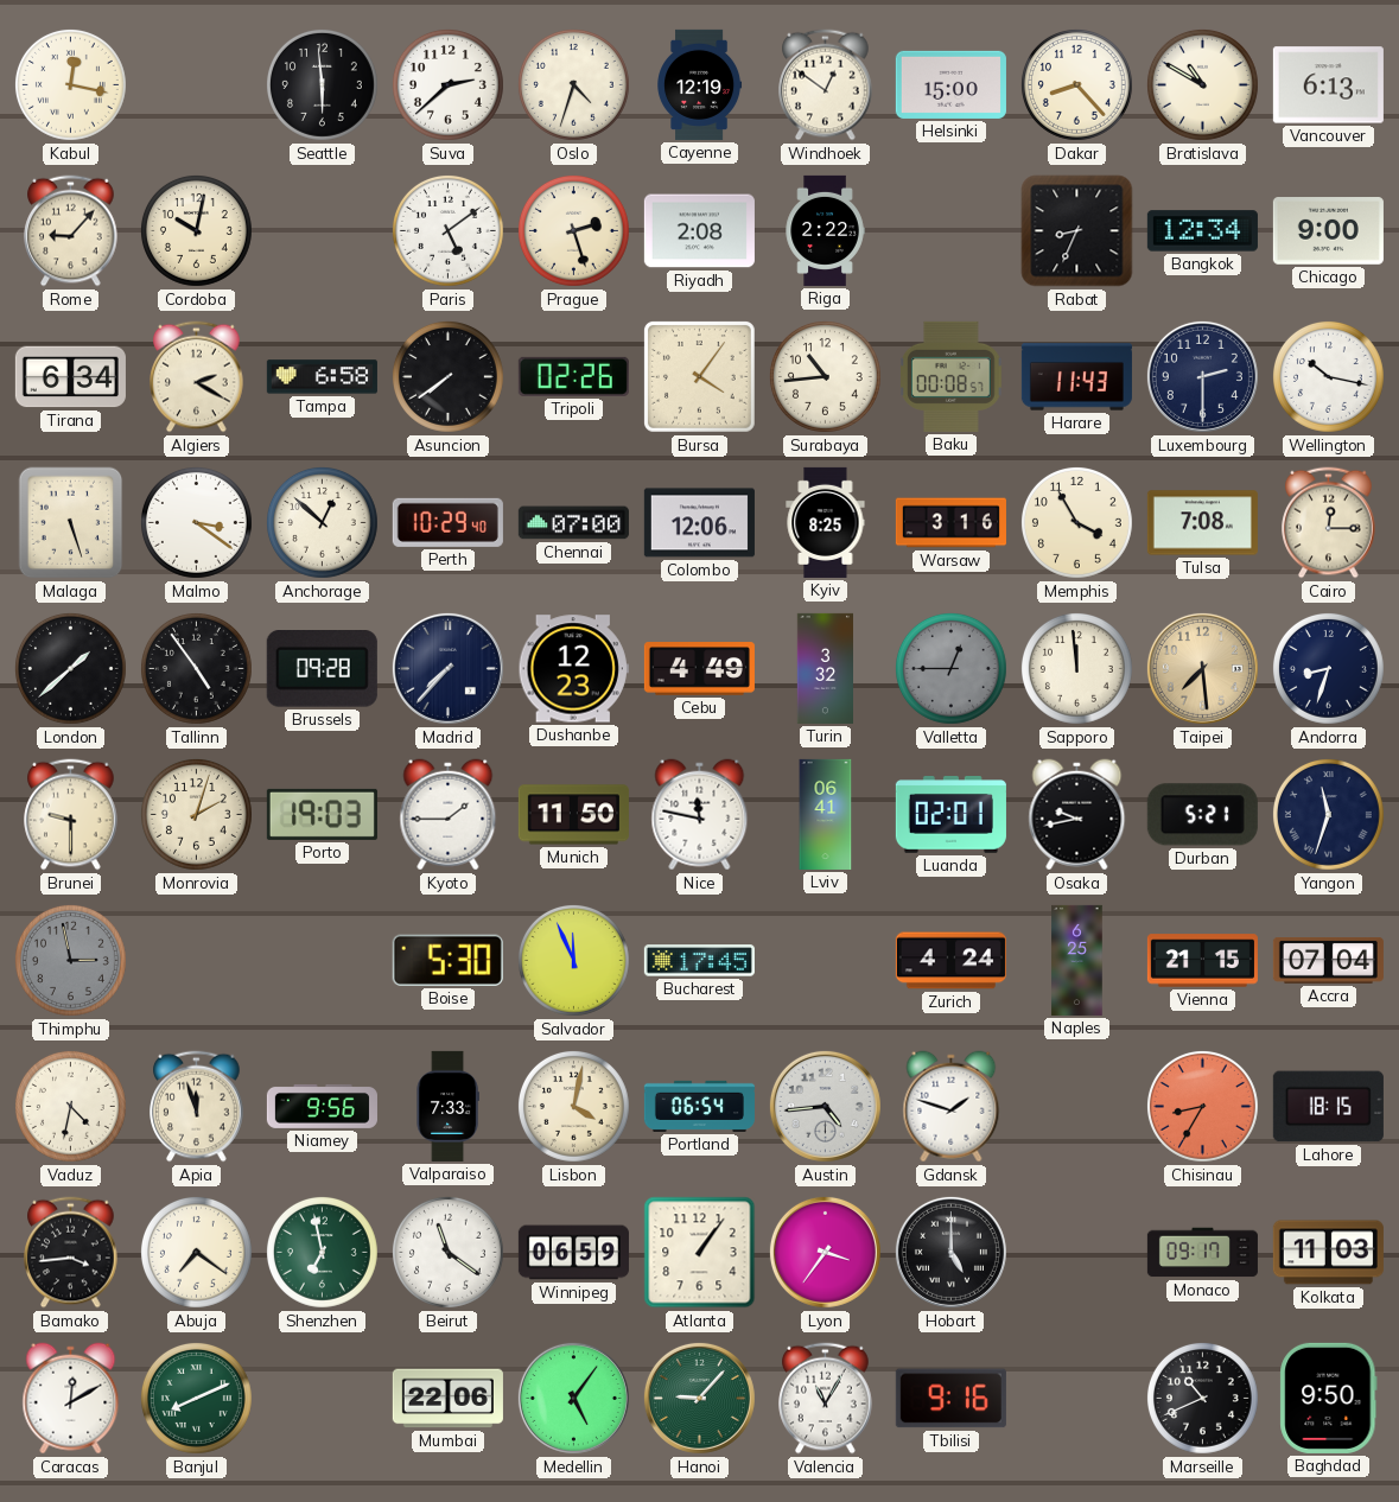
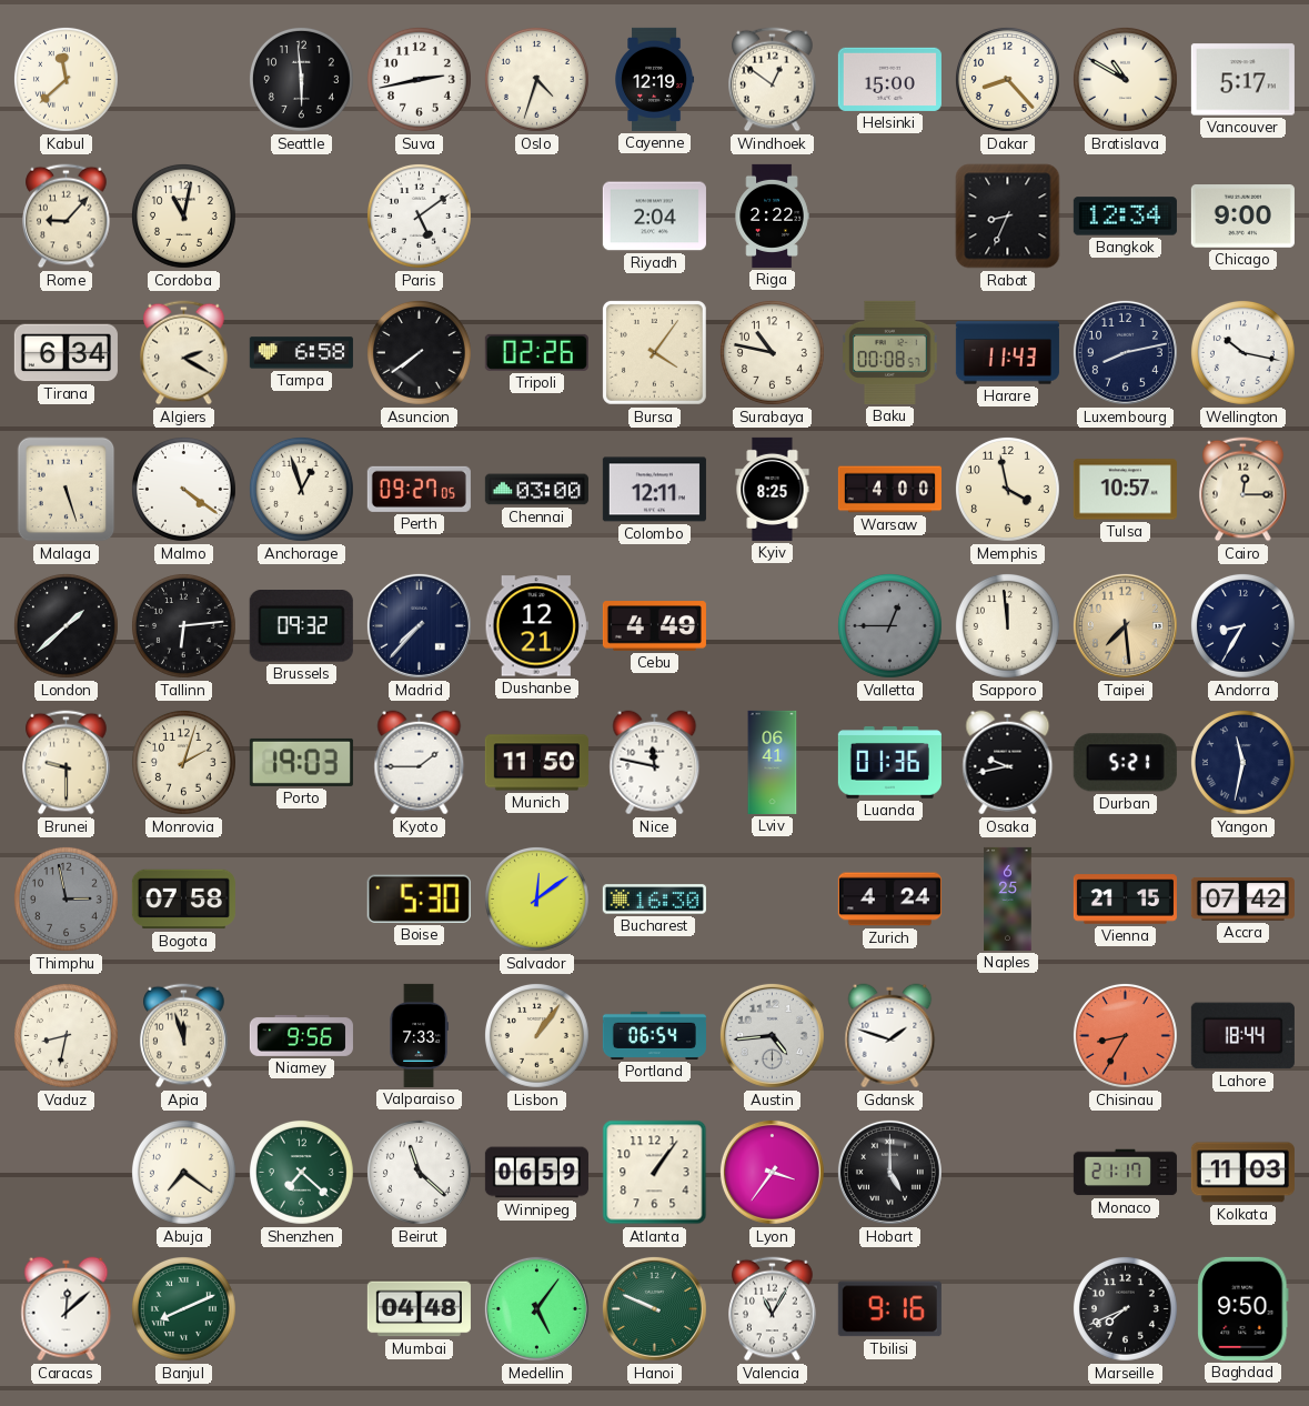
Kabul: 12:17 -> 11:38
Suva: 2:38 -> 2:43
Vancouver: 6:13 -> 5:17
Cordoba: 10:02 -> 11:02
Prague: 2:27 -> none
Riyadh: 2:08 -> 2:04
Surabaya: 10:44 -> 10:47
Luxembourg: 2:30 -> 8:13
Malmo: 3:21 -> 4:21
Anchorage: 12:52 -> 12:57
Perth: 10:29 -> 09:27
Chennai: 07:00 -> 03:00
Colombo: 12:06 -> 12:11
Warsaw: 3:16 -> 4:00
Memphis: 3:55 -> 3:58
Tulsa: 7:08 -> 10:57
Tallinn: 4:54 -> 6:14
Brussels: 09:28 -> 09:32
Dushanbe: 12:23 -> 12:21
Turin: 3:32 -> none
Andorra: 8:33 -> 8:35
Luanda: 02:01 -> 01:36
Yangon: 11:33 -> 11:32
Bogota: none -> 07:58
Salvador: 11:56 -> 12:09
Bucharest: 17:45 -> 16:30
Accra: 07:04 -> 07:42
Vaduz: 4:32 -> 8:32
Lisbon: 4:02 -> 1:06
Lahore: 18:15 -> 18:44
Bamako: 3:44 -> none
Shenzhen: 6:58 -> 7:22
Beirut: 11:21 -> 11:22
Monaco: 09:17 -> 21:17
Caracas: 12:10 -> 12:08
Mumbai: 22:06 -> 04:48
Hanoi: 9:07 -> 9:49
Marseille: 10:41 -> 7:41
